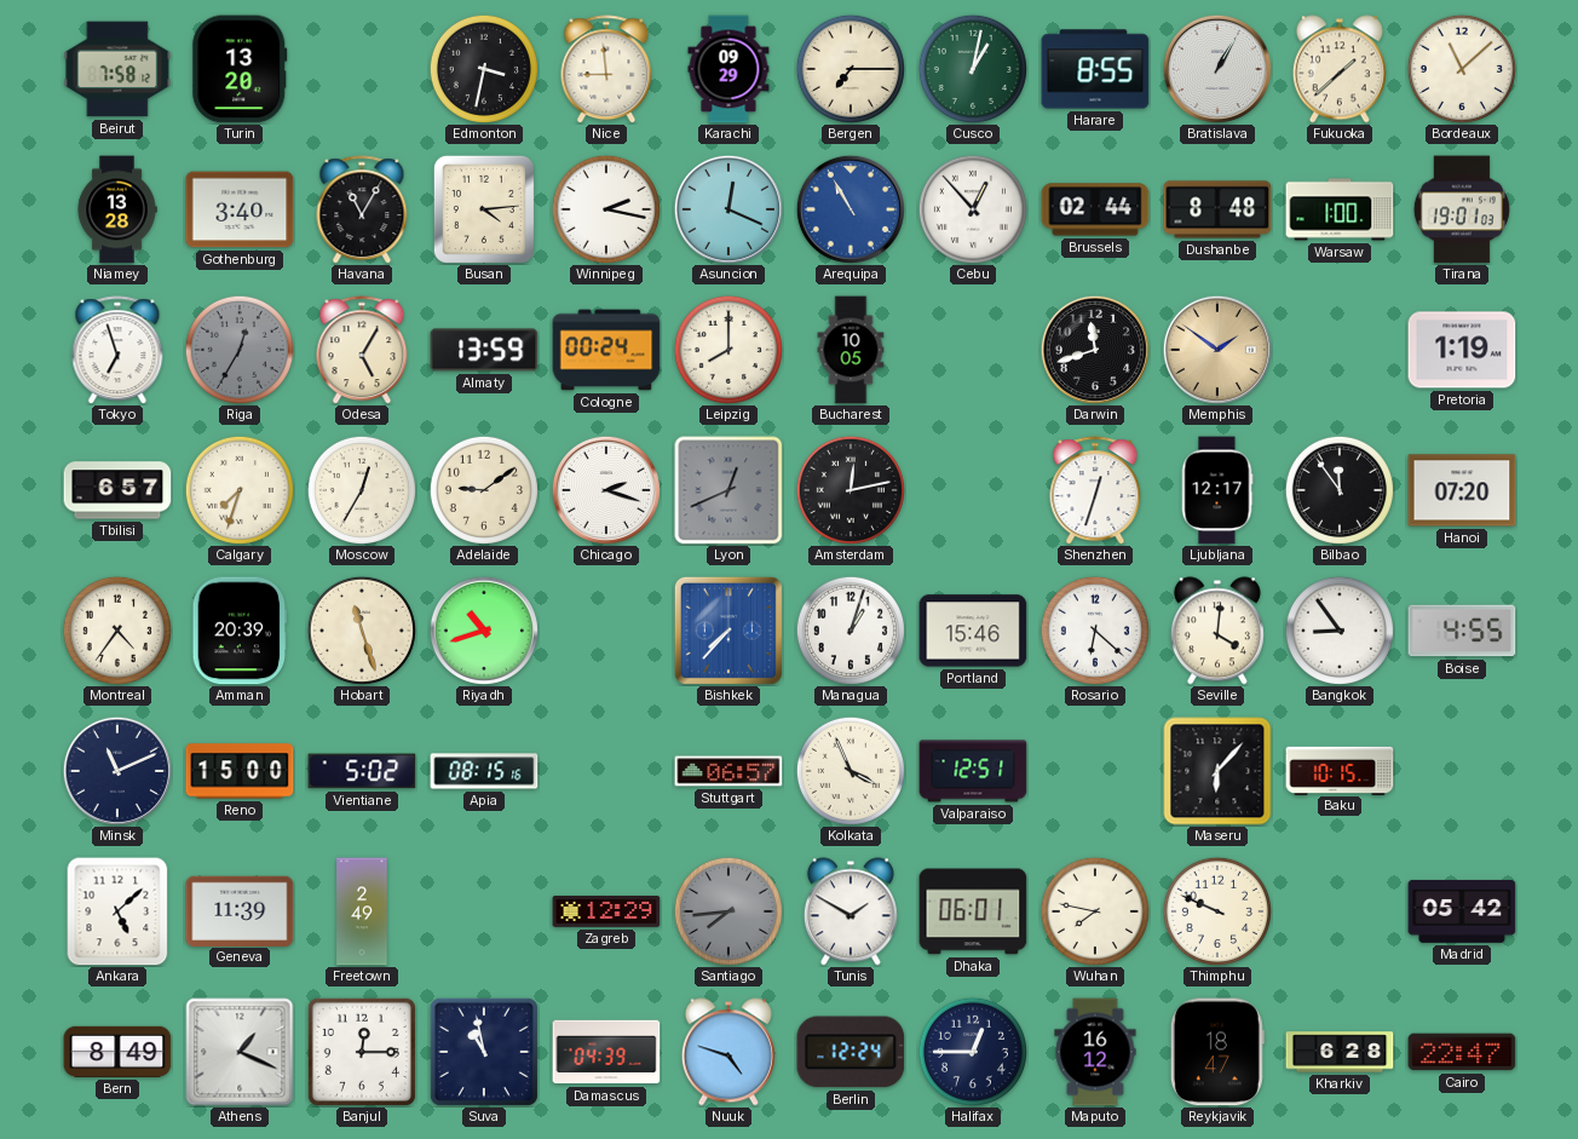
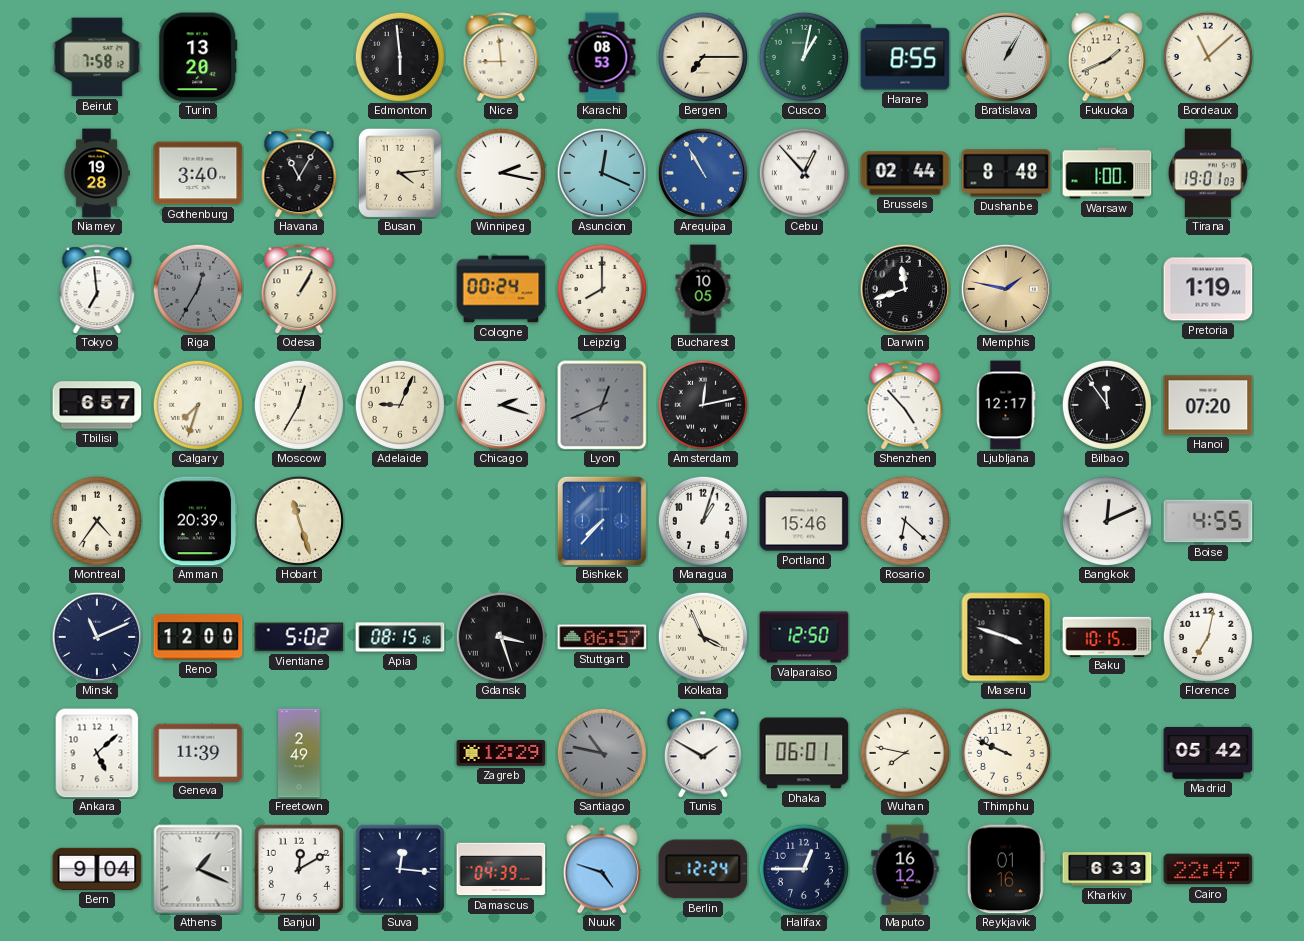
Edmonton: 3:32 -> 5:59
Karachi: 09:29 -> 08:53
Fukuoka: 1:38 -> 1:41
Niamey: 13:28 -> 19:28
Tokyo: 6:57 -> 6:59
Odesa: 5:05 -> 1:05
Almaty: 13:59 -> none
Memphis: 1:51 -> 1:47
Adelaide: 9:09 -> 9:04
Shenzhen: 12:33 -> 4:53
Riyadh: 10:42 -> none
Seville: 4:01 -> none
Bangkok: 8:54 -> 12:11
Reno: 15:00 -> 12:00
Gdansk: none -> 3:27
Valparaiso: 12:51 -> 12:50
Maseru: 6:07 -> 3:48
Florence: none -> 7:02
Santiago: 7:44 -> 10:47
Bern: 8:49 -> 9:04
Banjul: 12:15 -> 12:10
Suva: 10:58 -> 12:16
Reykjavik: 18:47 -> 01:16
Kharkiv: 6:28 -> 6:33
